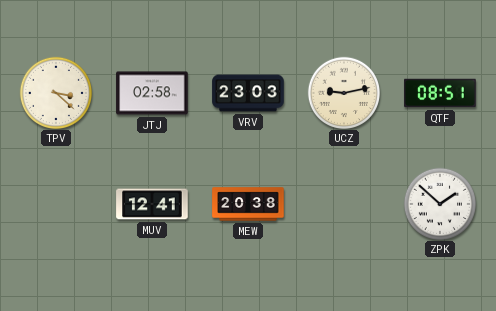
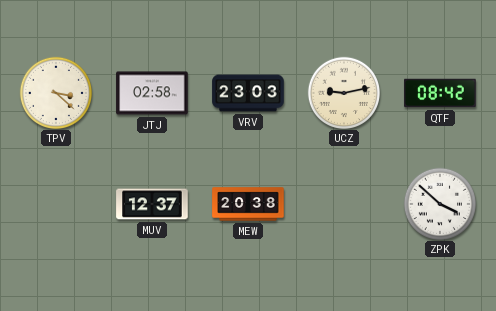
QTF: 08:51 -> 08:42
MUV: 12:41 -> 12:37
ZPK: 1:52 -> 3:52
